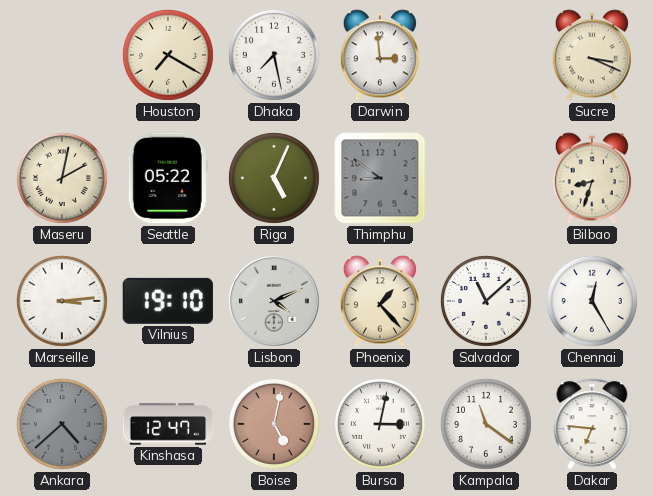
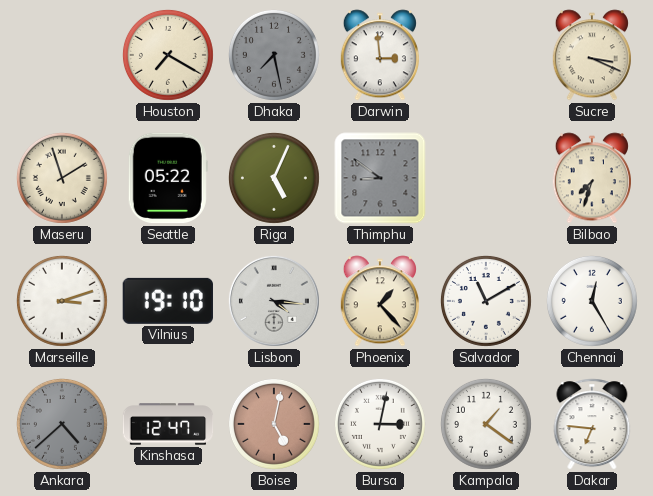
Dhaka dial: white -> grey
Maseru: 2:02 -> 1:57
Bilbao: 8:33 -> 7:33
Marseille: 3:14 -> 3:12
Lisbon: 4:11 -> 4:16
Salvador: 11:08 -> 11:10
Kampala: 11:21 -> 1:21
